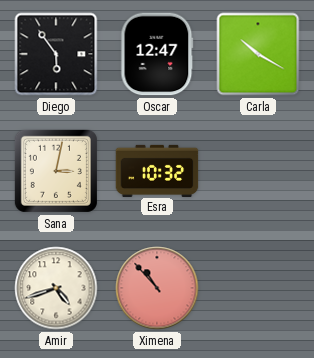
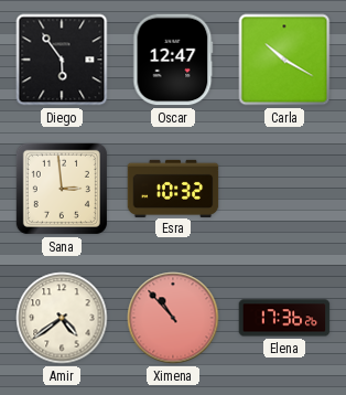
Sana: 3:02 -> 2:59
Amir: 4:42 -> 4:39
Elena: none -> 17:36
